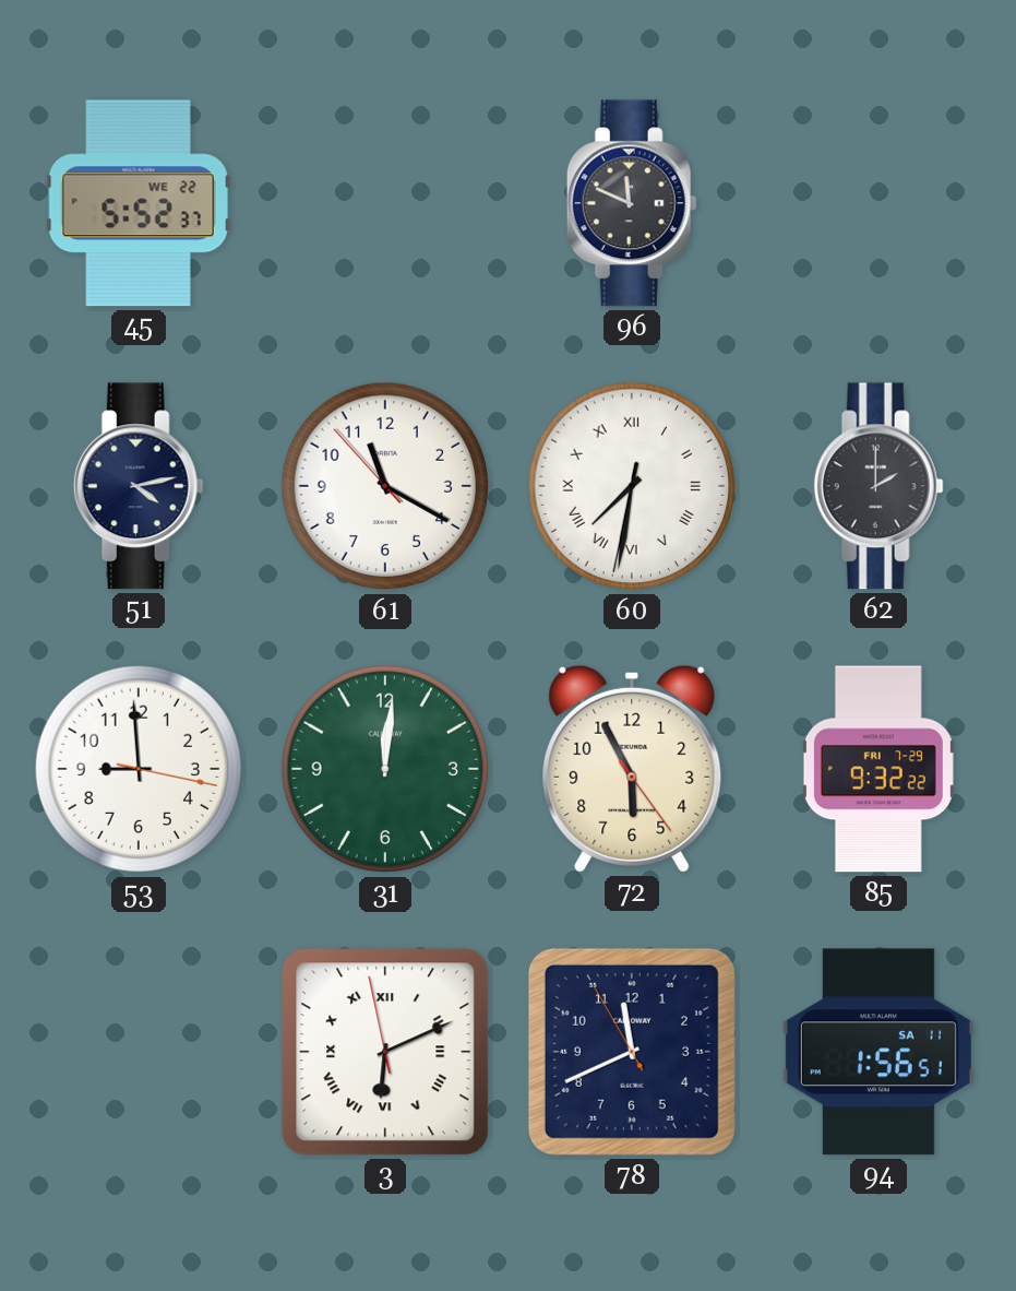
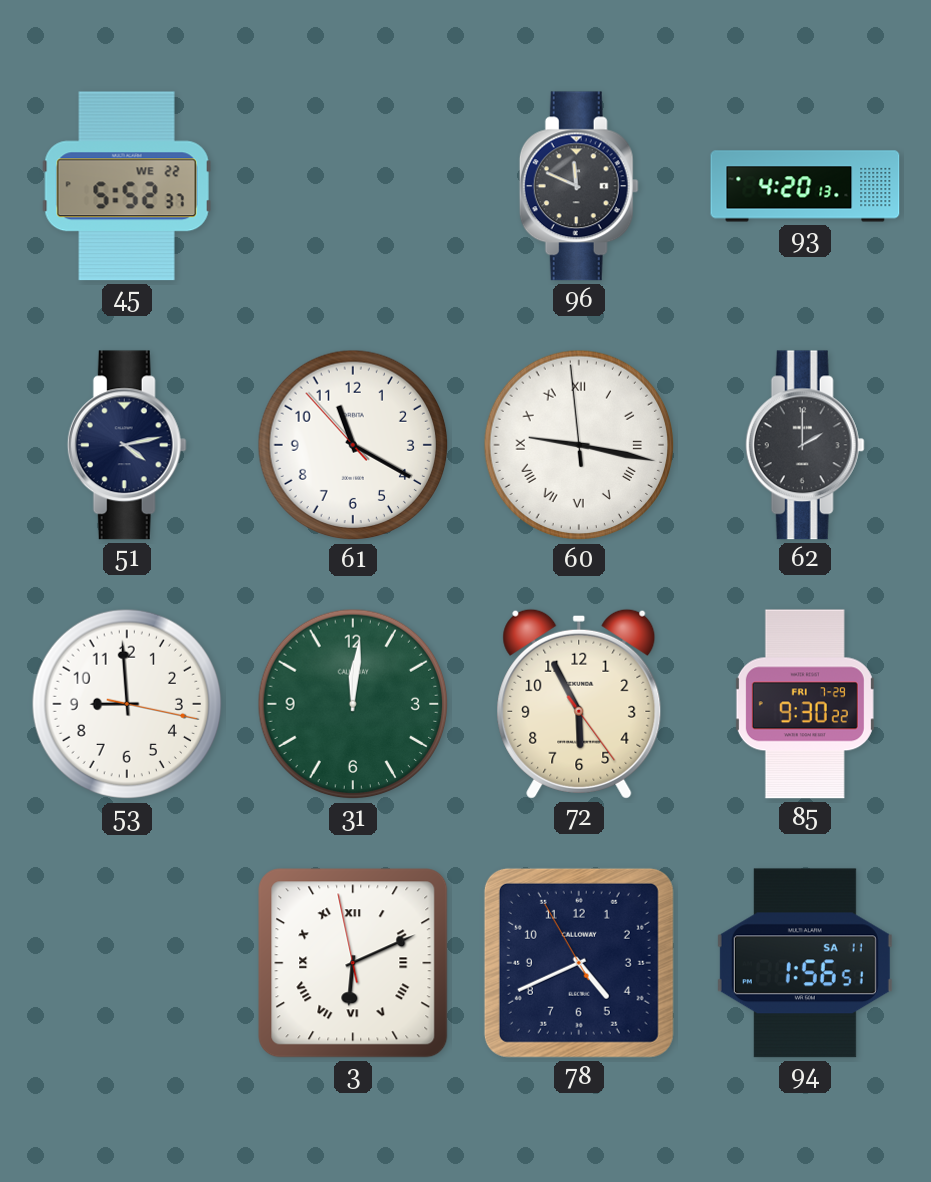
93: none -> 4:20
60: 7:31 -> 9:16
85: 9:32 -> 9:30
78: 11:40 -> 4:40
